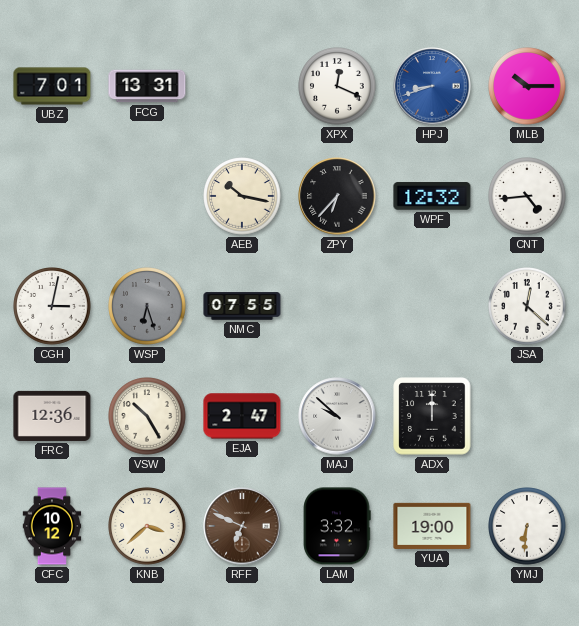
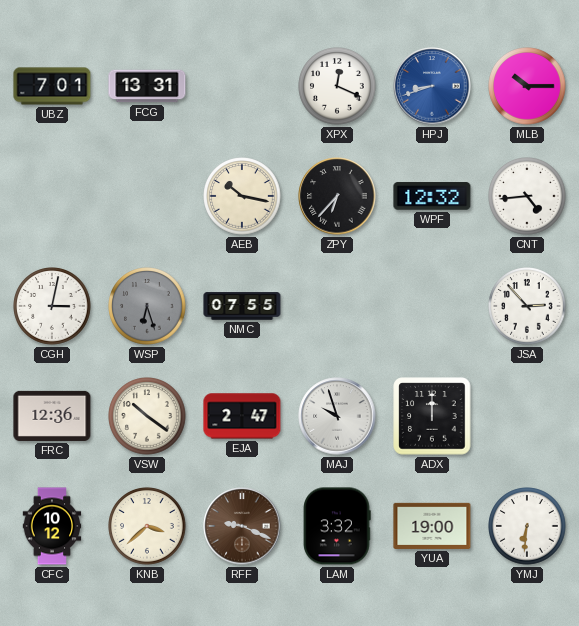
JSA: 12:22 -> 2:53
VSW: 10:25 -> 10:21
MAJ: 9:52 -> 9:57
RFF: 6:49 -> 9:19
